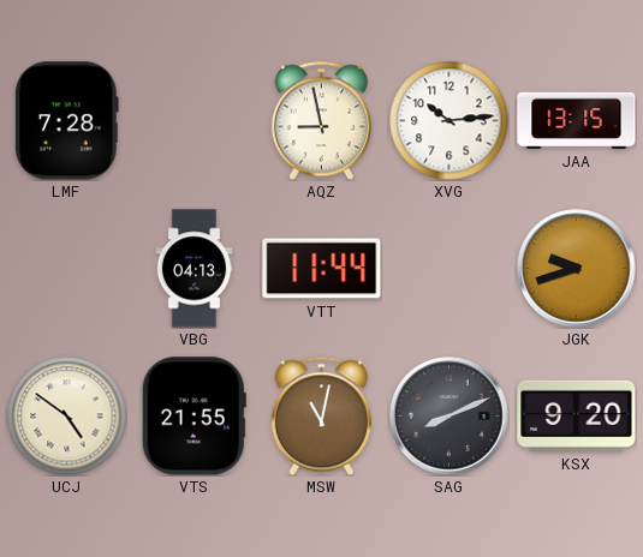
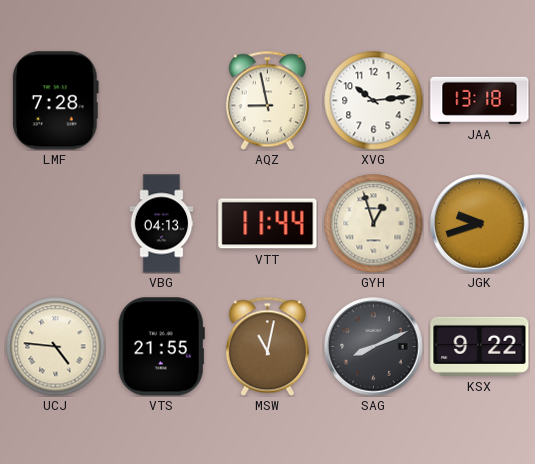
JAA: 13:15 -> 13:18
GYH: none -> 12:57
UCJ: 4:51 -> 4:46
KSX: 9:20 -> 9:22
